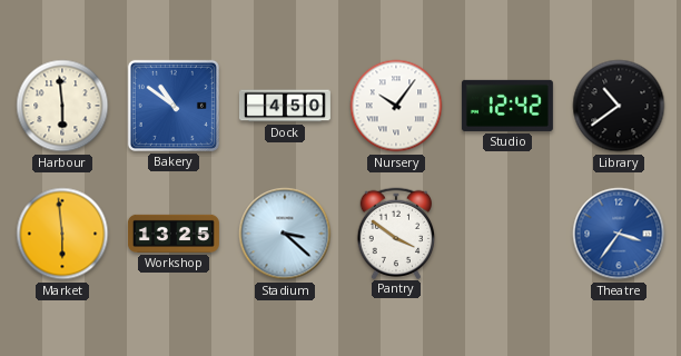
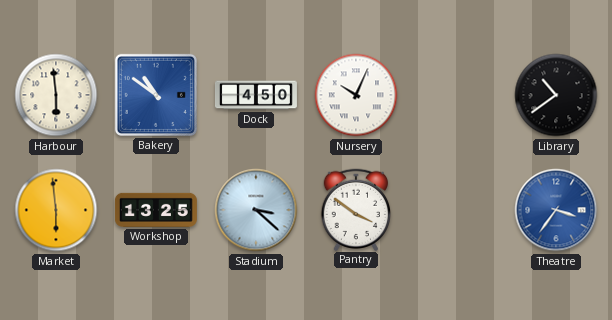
Nursery: 10:06 -> 10:04
Studio: 12:42 -> none
